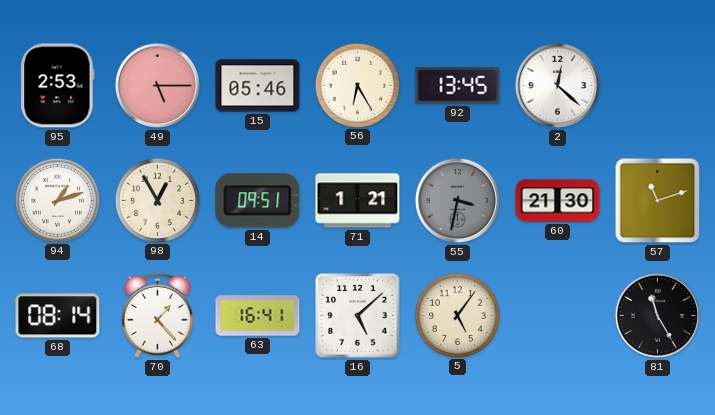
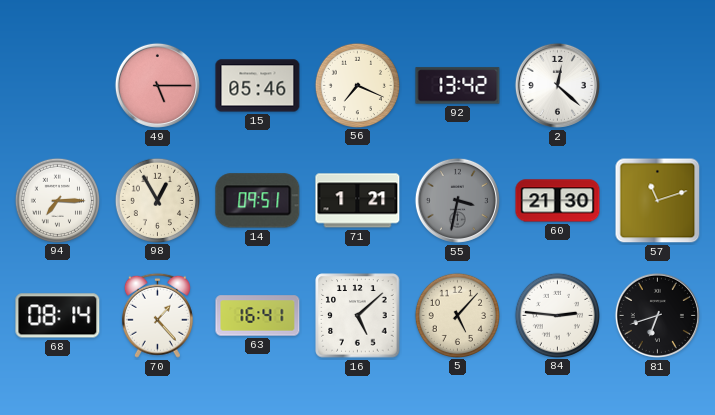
95: 2:53 -> none
56: 6:25 -> 7:19
92: 13:45 -> 13:42
94: 1:12 -> 7:15
5: 5:06 -> 5:07
84: none -> 2:46
81: 11:25 -> 6:42
